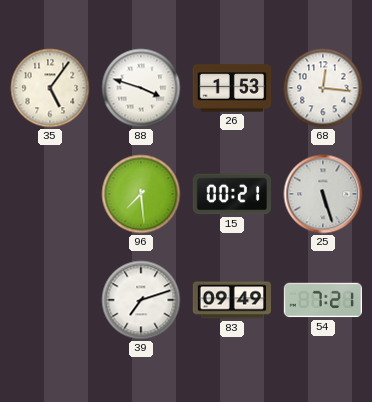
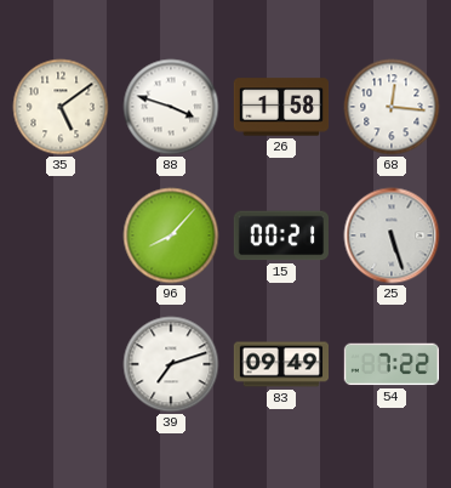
35: 5:06 -> 5:09
26: 1:53 -> 1:58
96: 7:29 -> 8:07
54: 7:21 -> 7:22
